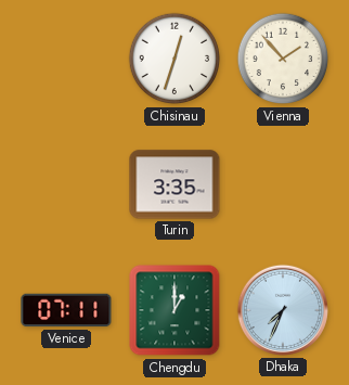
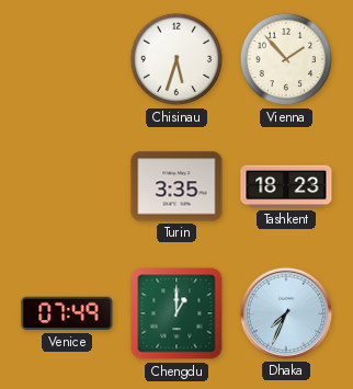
Chisinau: 12:33 -> 5:33
Tashkent: none -> 18:23
Venice: 07:11 -> 07:49
